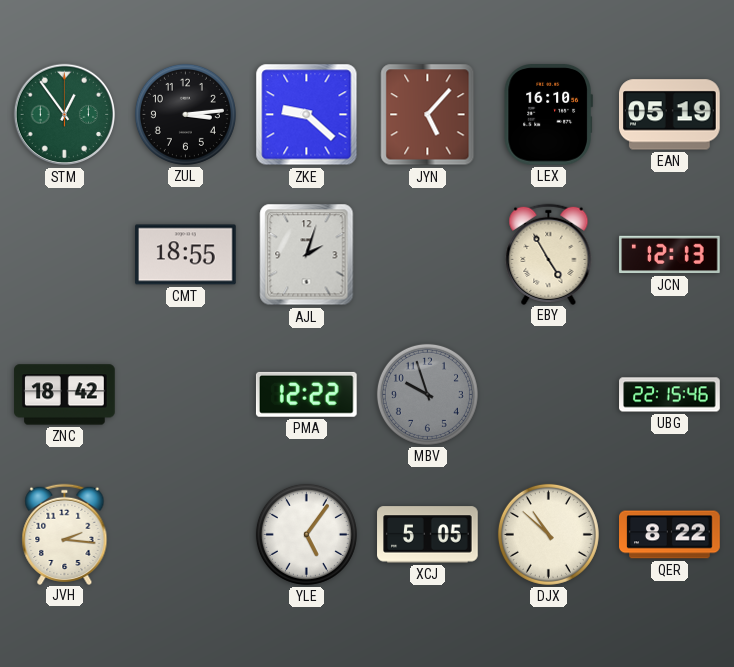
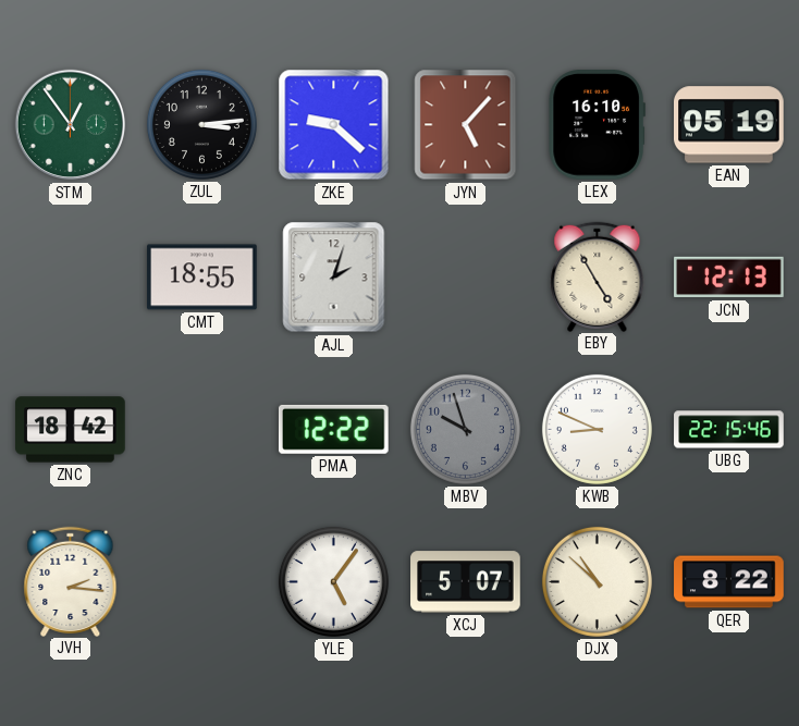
KWB: none -> 8:49
XCJ: 5:05 -> 5:07
